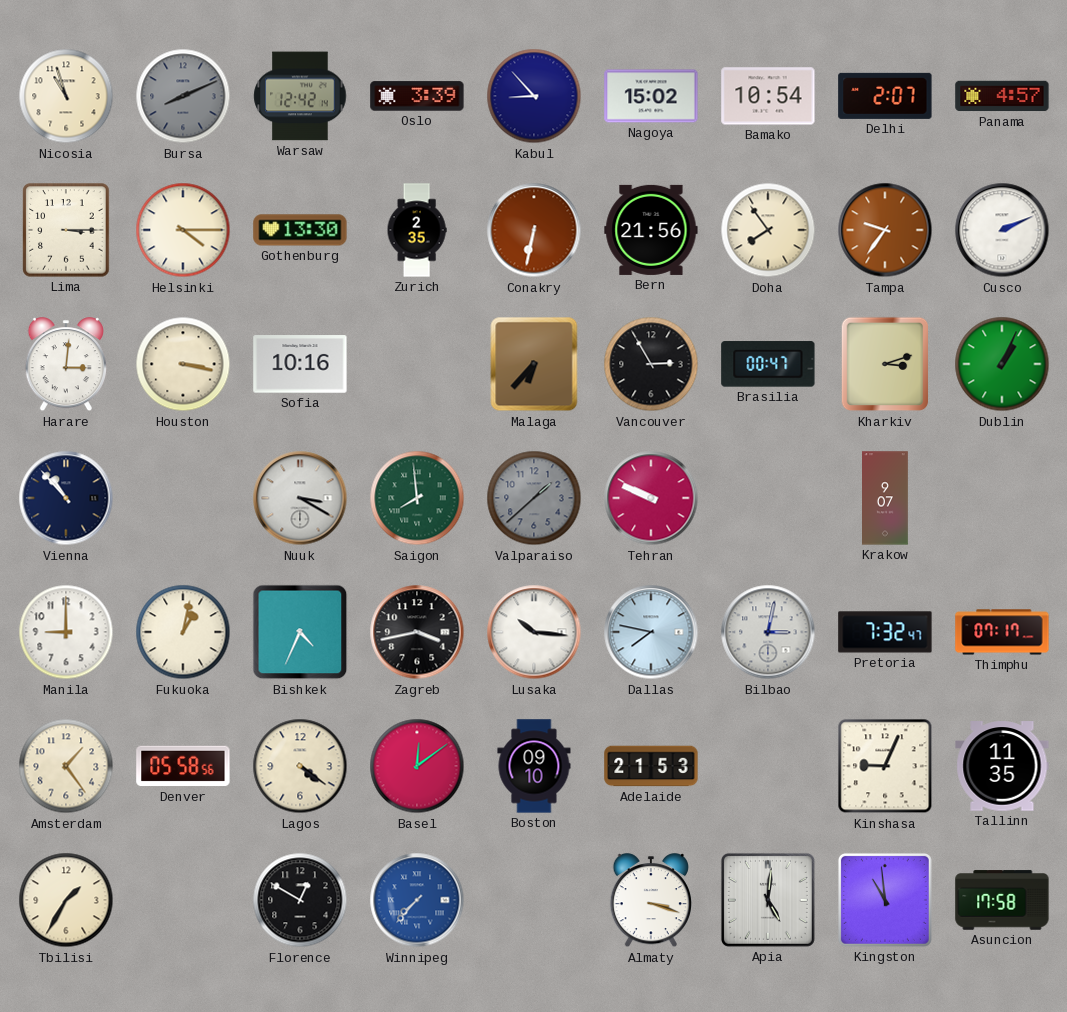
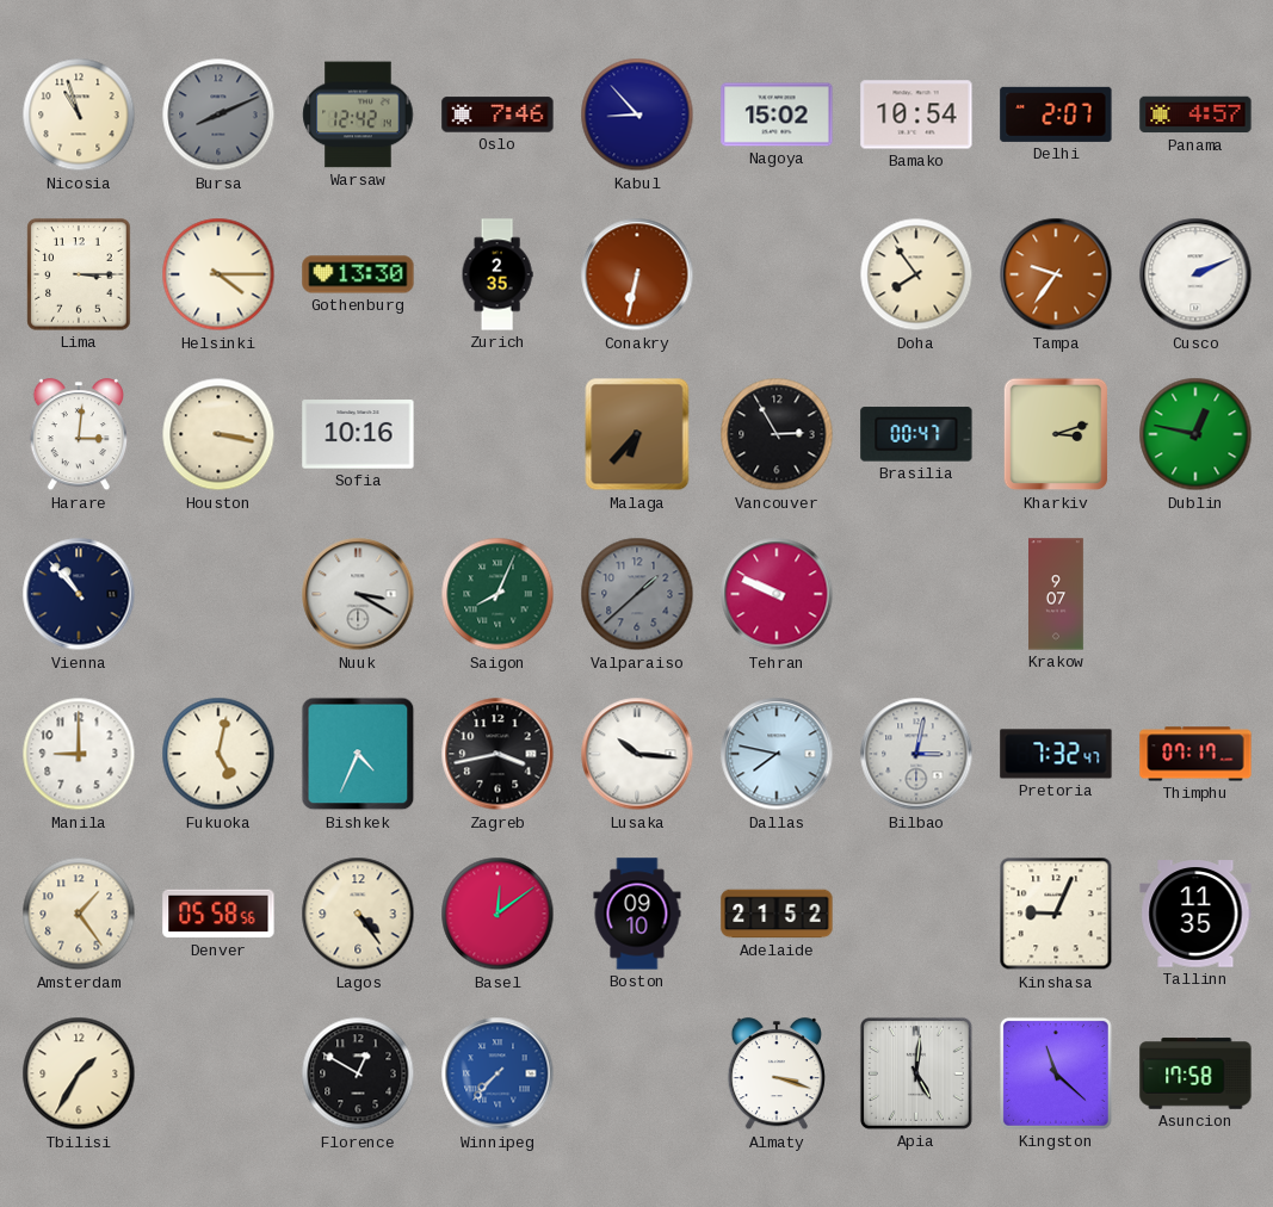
Oslo: 3:39 -> 7:46
Bern: 21:56 -> none
Dublin: 1:04 -> 12:47
Saigon: 7:59 -> 8:04
Fukuoka: 1:02 -> 5:02
Lagos: 4:21 -> 4:24
Adelaide: 21:53 -> 21:52
Kingston: 10:59 -> 11:22
